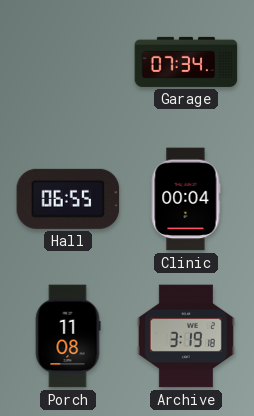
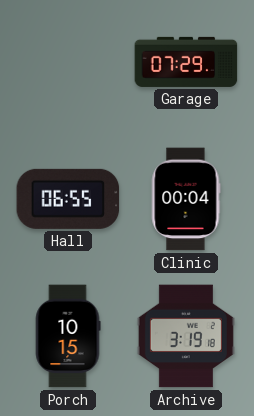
Garage: 07:34 -> 07:29
Porch: 11:08 -> 10:15
